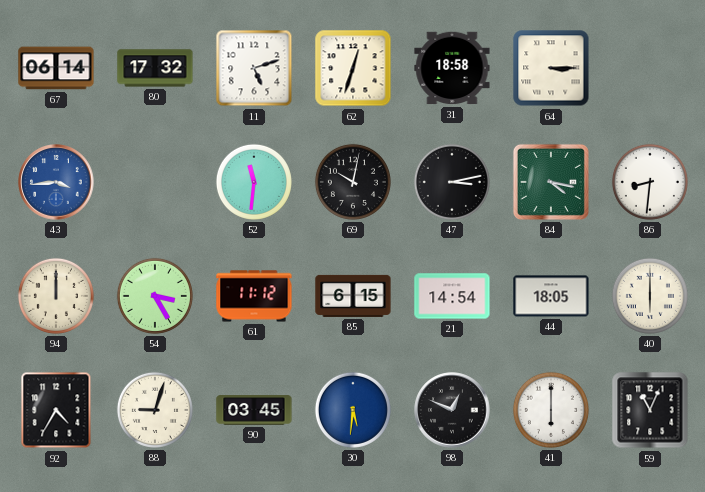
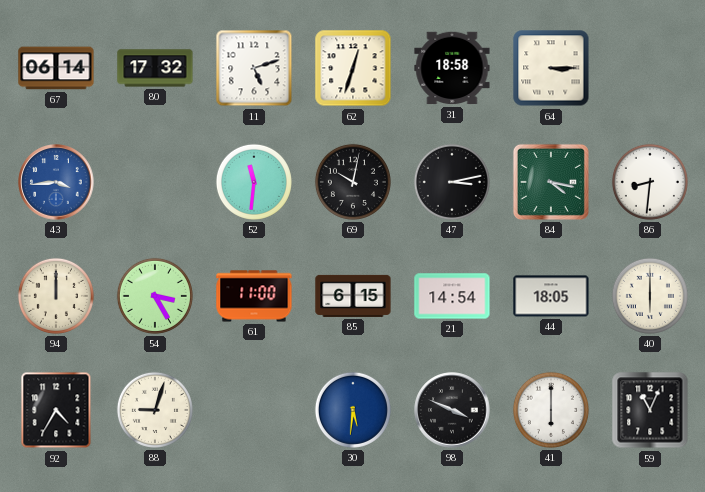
61: 11:12 -> 11:00
90: 03:45 -> none
98: 12:49 -> 3:49
